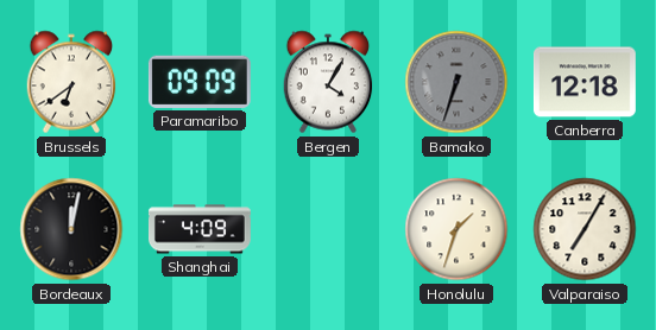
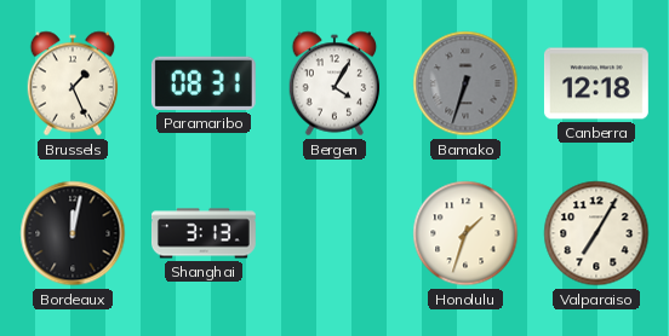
Brussels: 6:39 -> 1:26
Paramaribo: 09:09 -> 08:31
Shanghai: 4:09 -> 3:13
